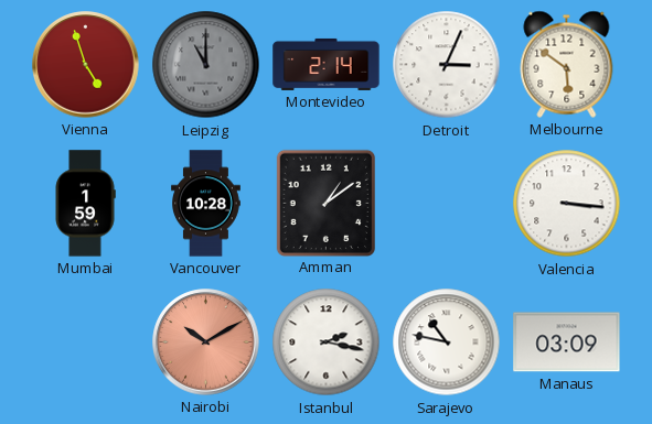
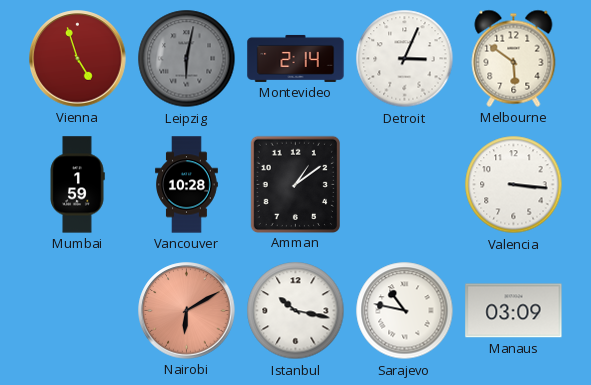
Leipzig: 11:00 -> 6:02
Nairobi: 10:10 -> 6:10
Istanbul: 2:17 -> 10:17
